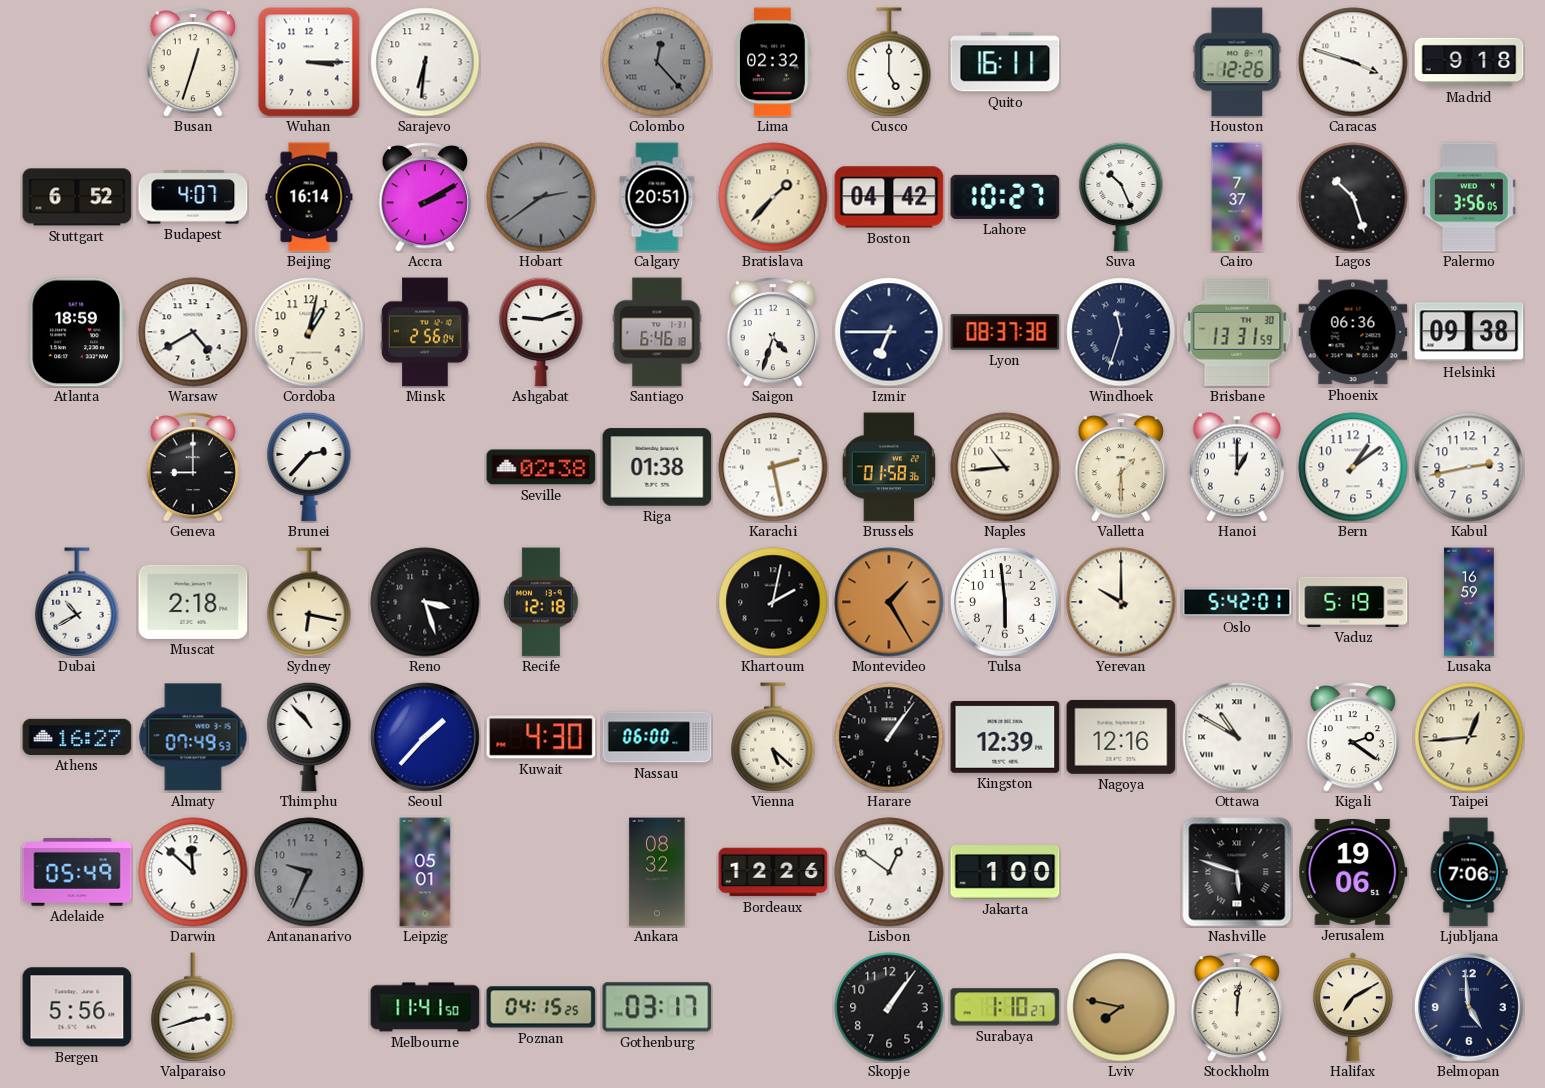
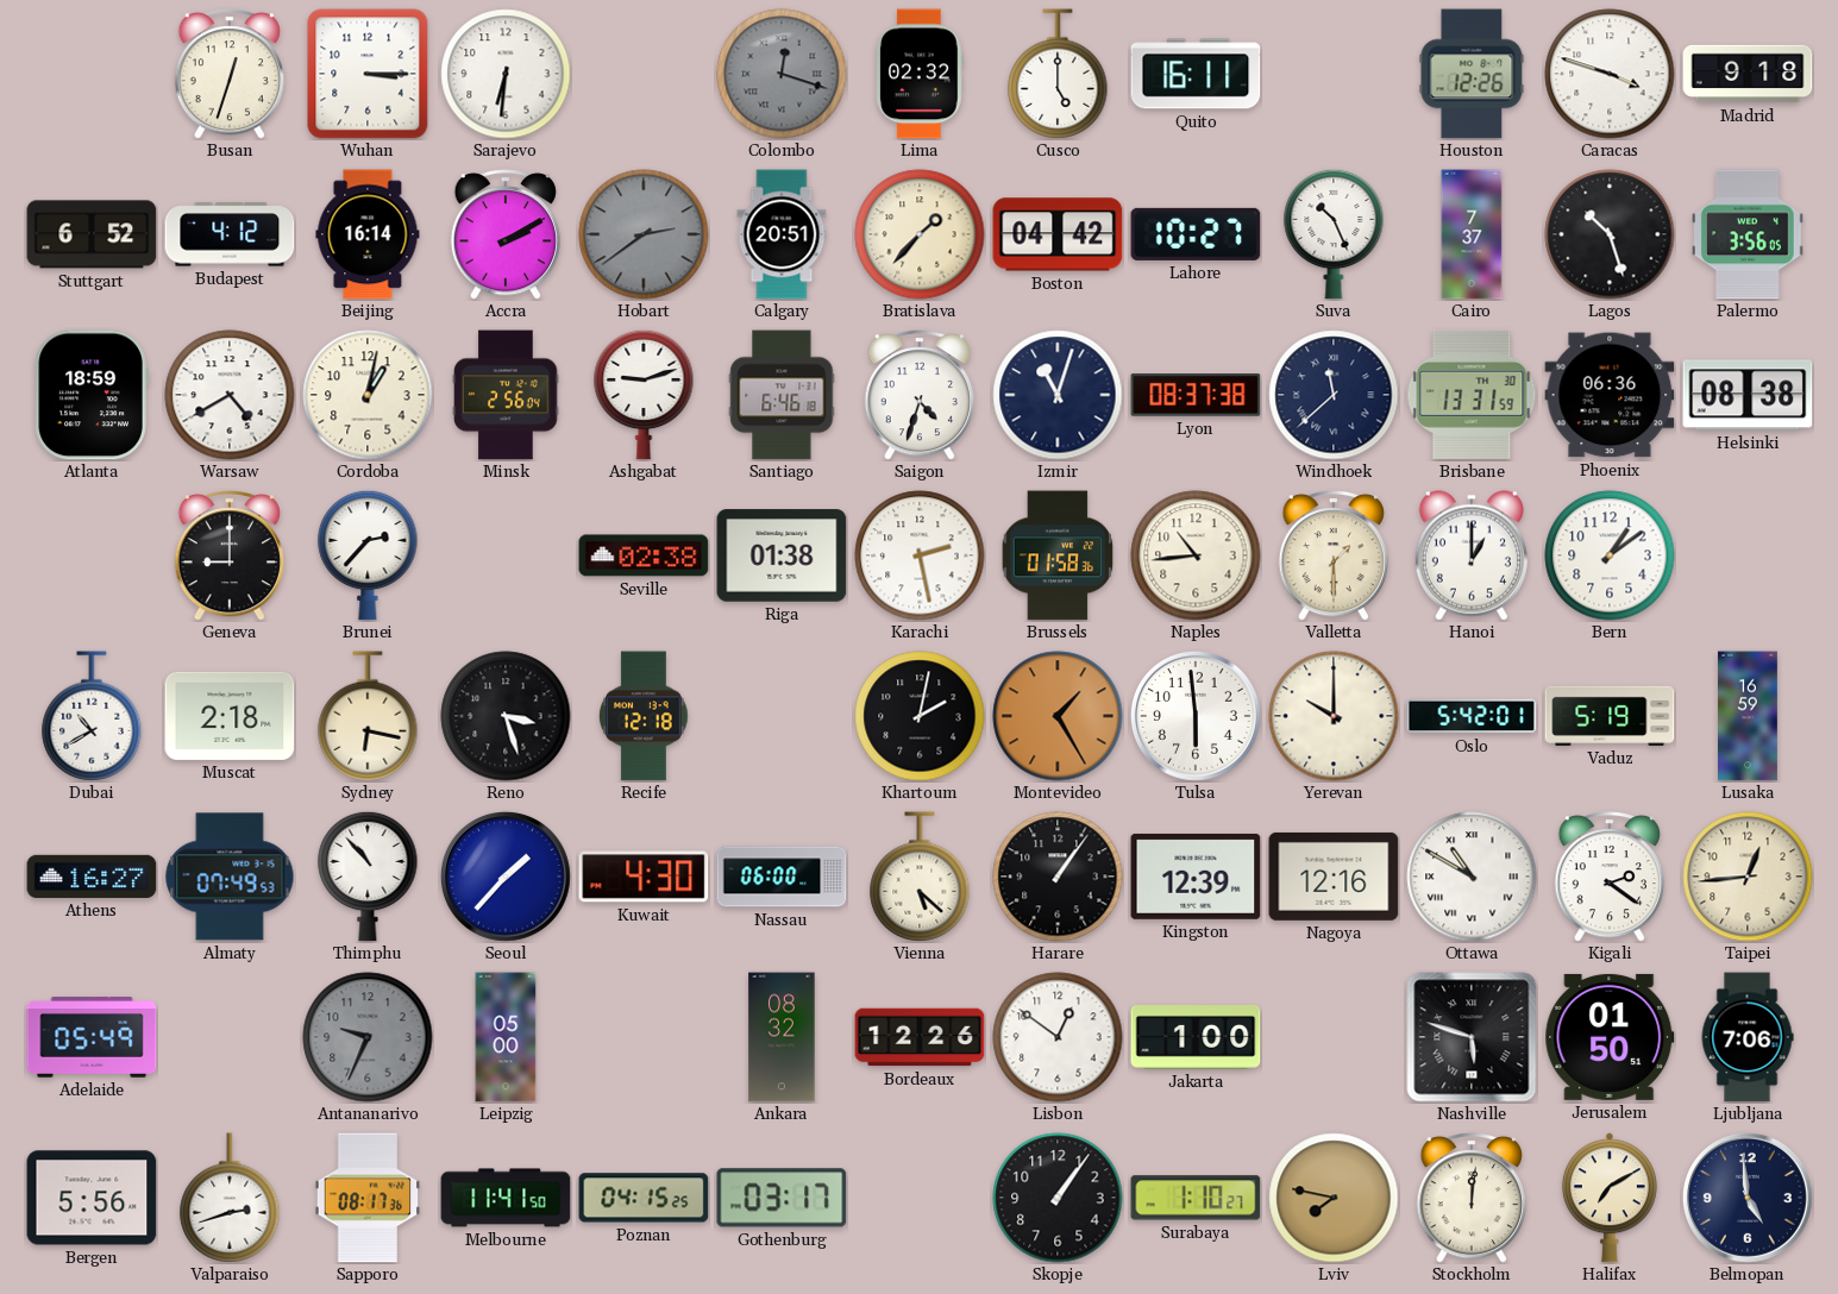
Colombo: 12:23 -> 12:18
Budapest: 4:07 -> 4:12
Izmir: 6:45 -> 11:03
Windhoek: 11:33 -> 11:38
Helsinki: 09:38 -> 08:38
Kabul: 2:43 -> none
Darwin: 11:52 -> none
Leipzig: 05:01 -> 05:00
Jerusalem: 19:06 -> 01:50
Sapporo: none -> 08:17
